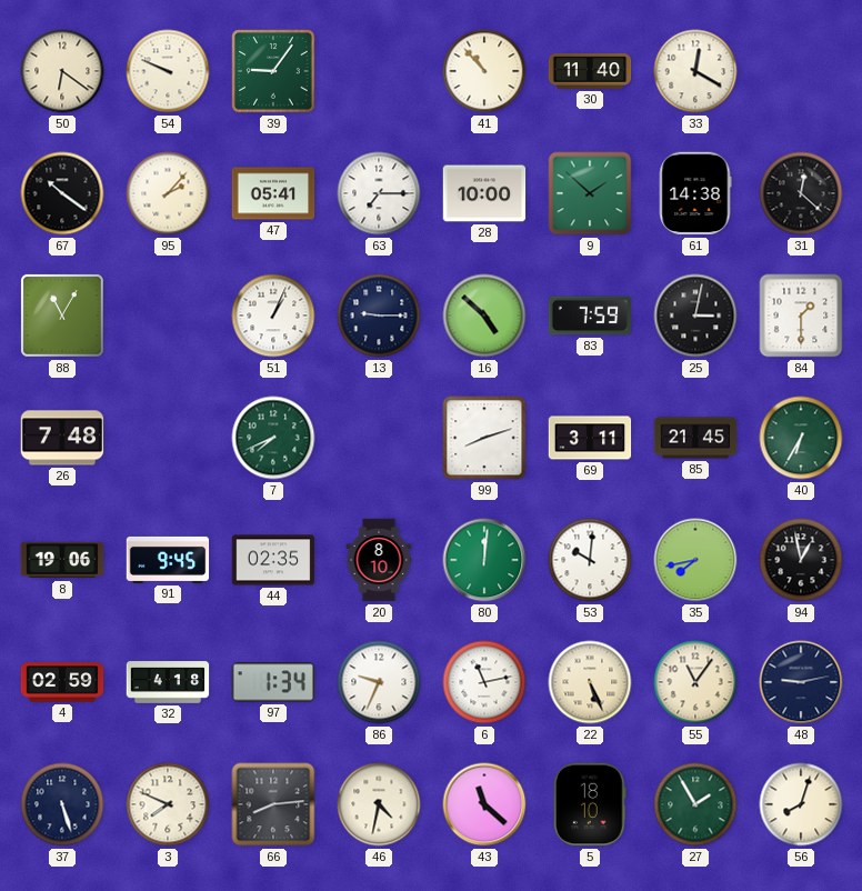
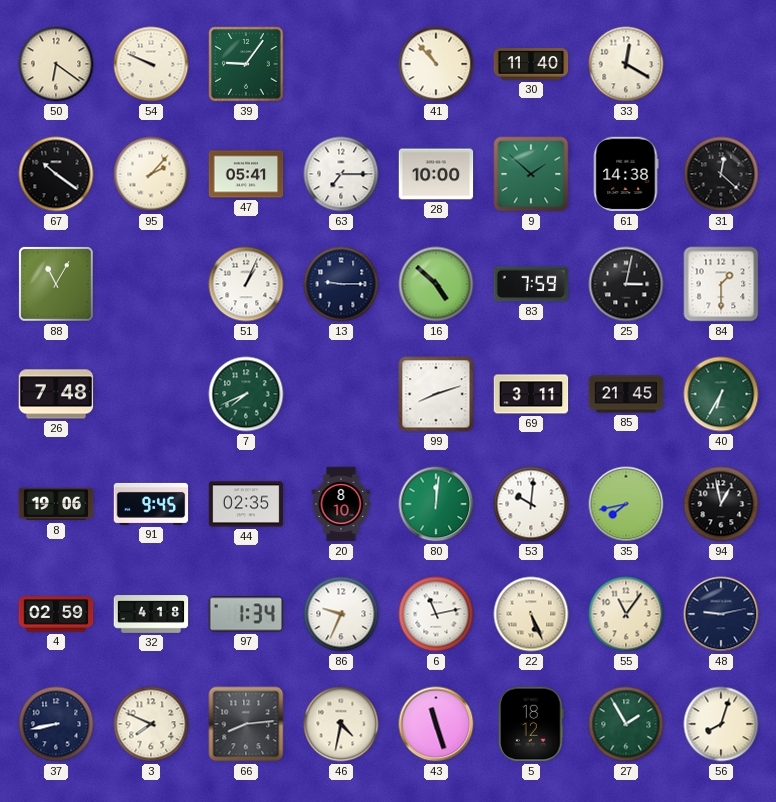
37: 5:27 -> 8:43
43: 11:22 -> 11:27
5: 18:10 -> 18:12
